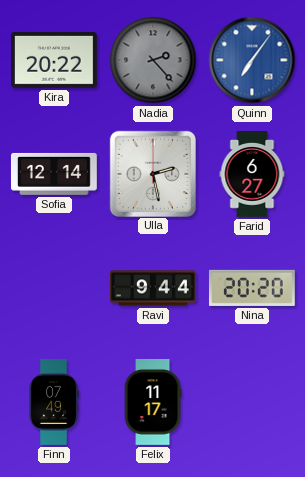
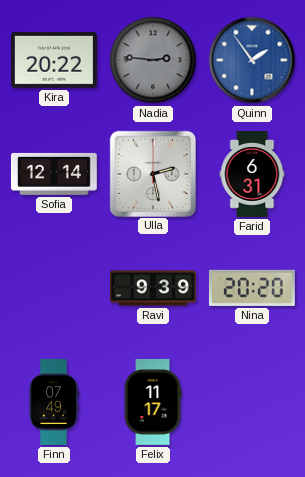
Nadia: 2:23 -> 2:46
Quinn: 7:06 -> 1:54
Farid: 6:27 -> 6:31
Ravi: 9:44 -> 9:39
